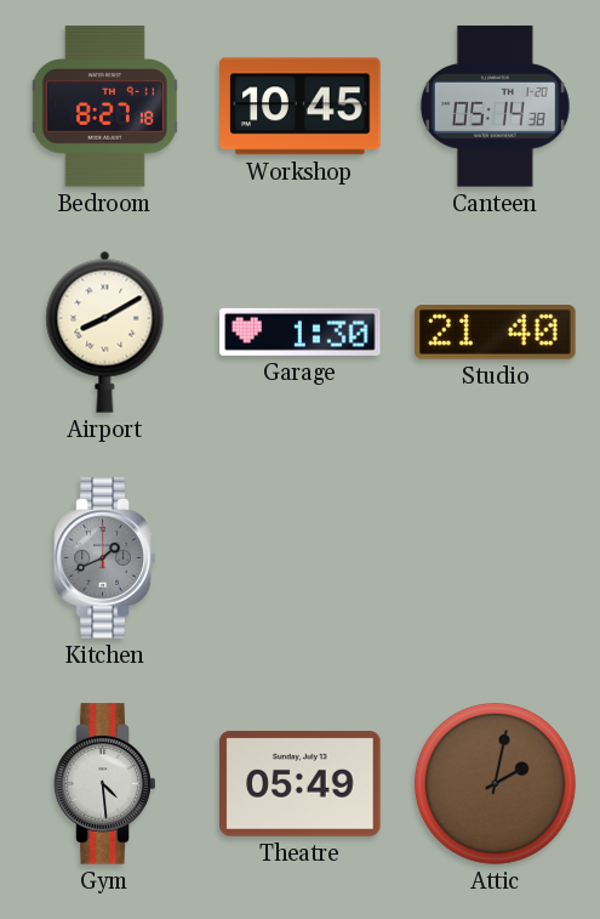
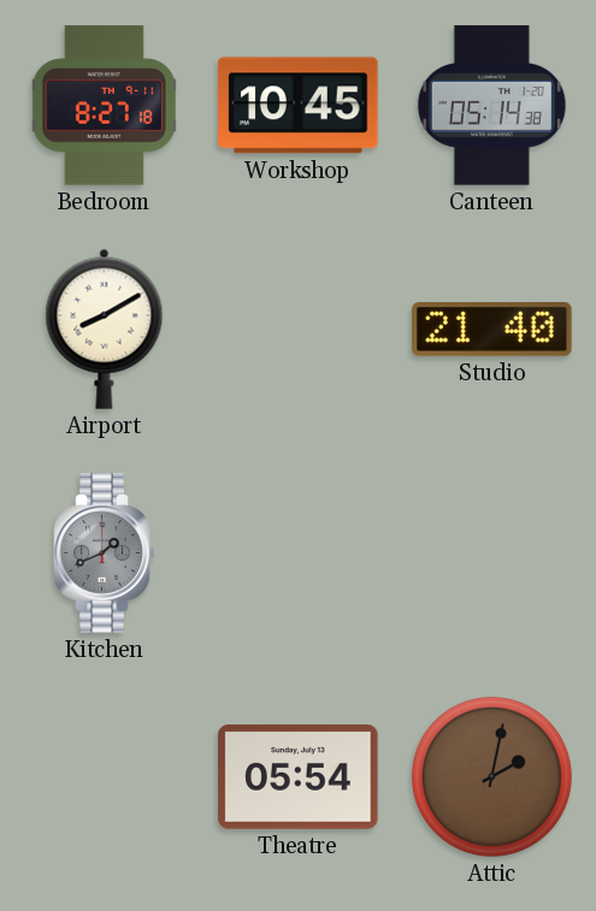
Garage: 1:30 -> none
Gym: 4:29 -> none
Theatre: 05:49 -> 05:54
